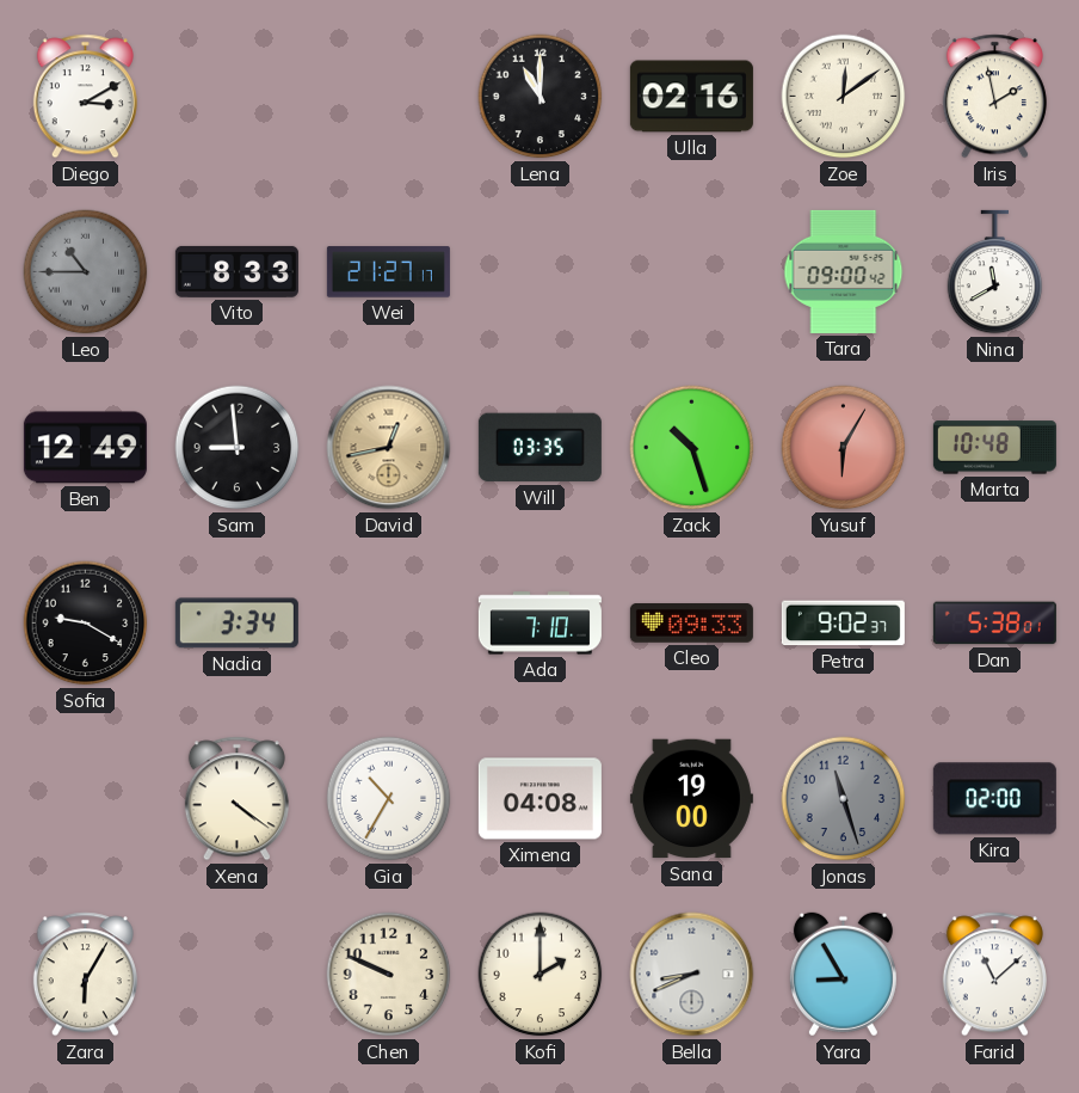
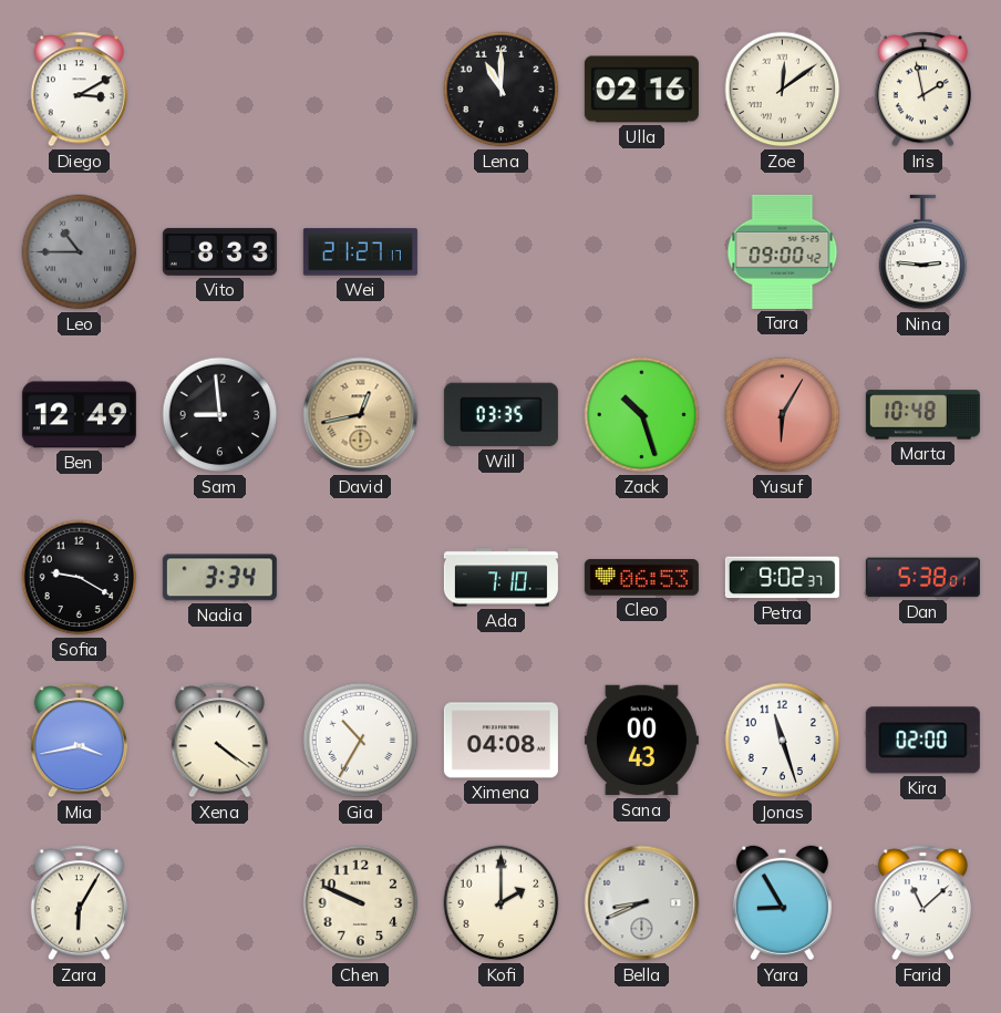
Nina: 11:40 -> 2:46
Cleo: 09:33 -> 06:53
Mia: none -> 3:43
Sana: 19:00 -> 00:43
Jonas dial: grey -> white
